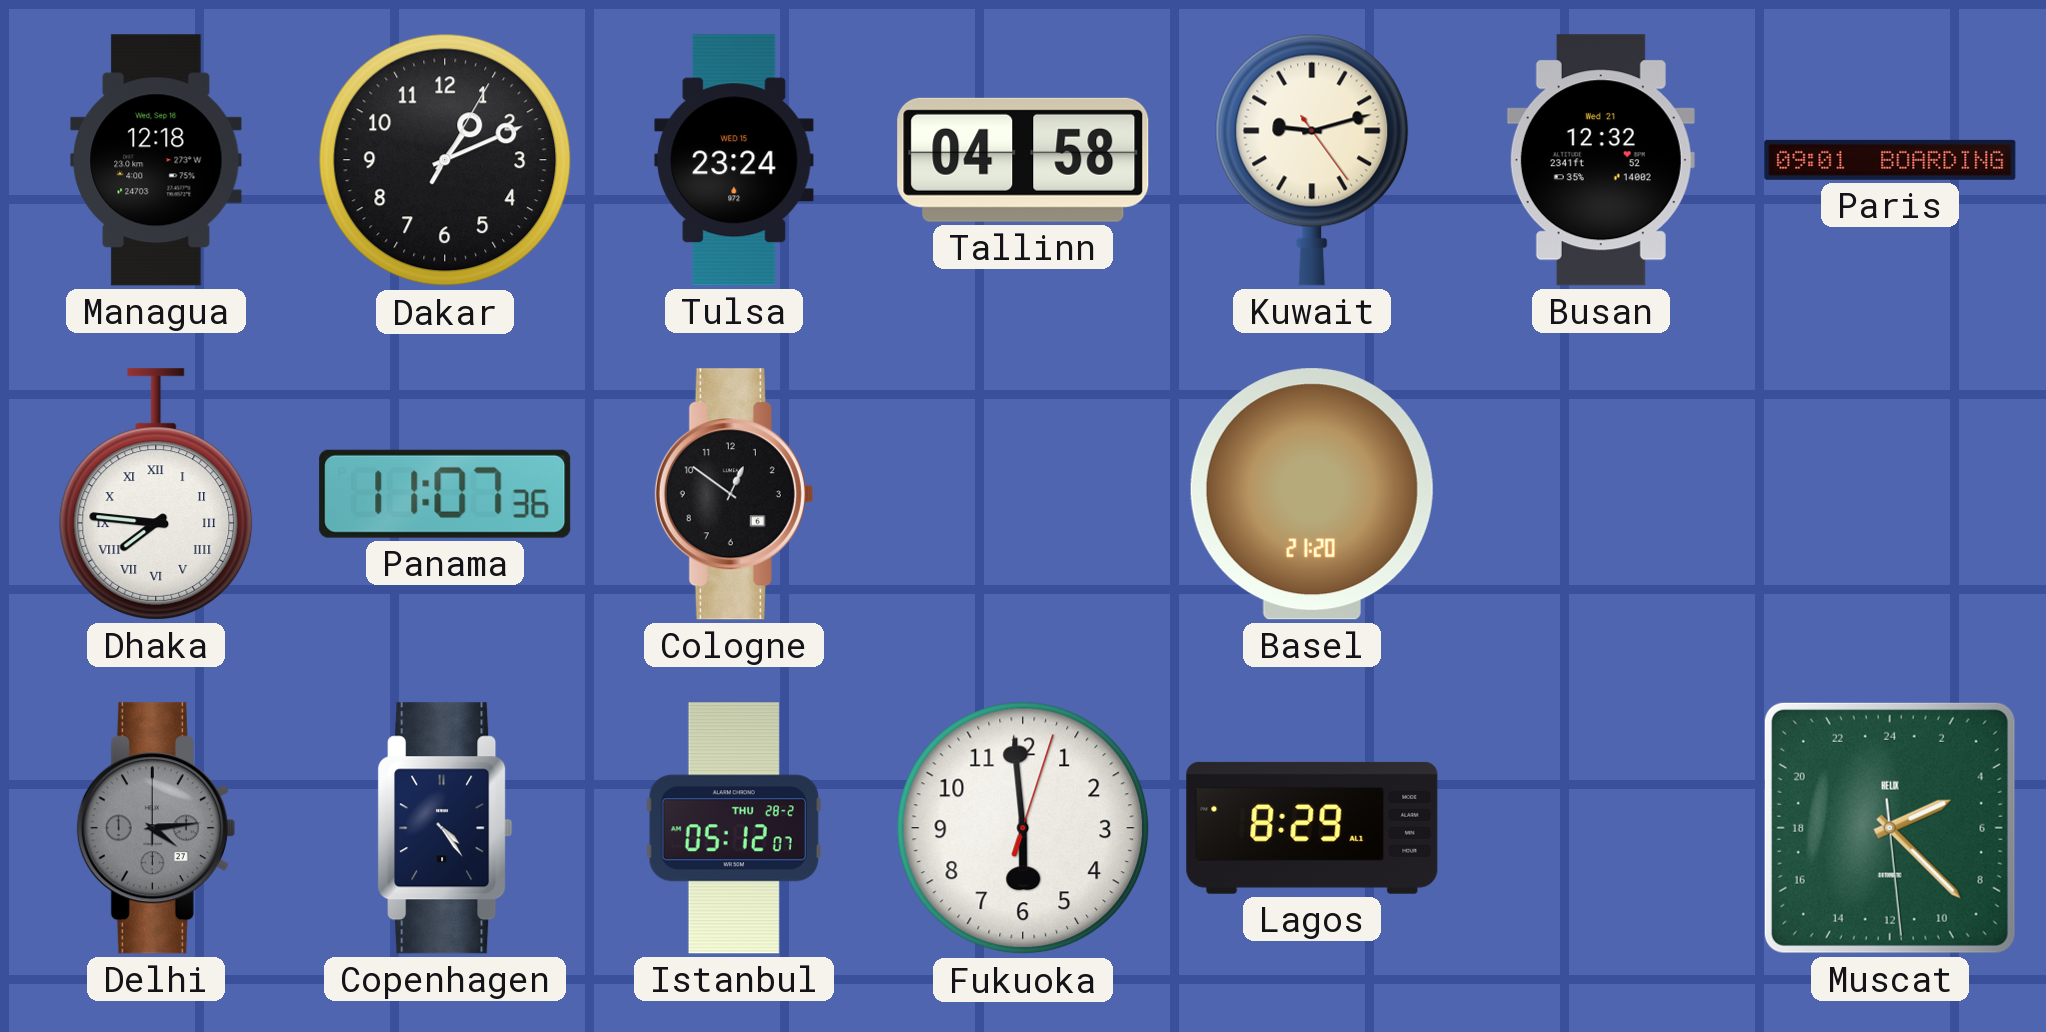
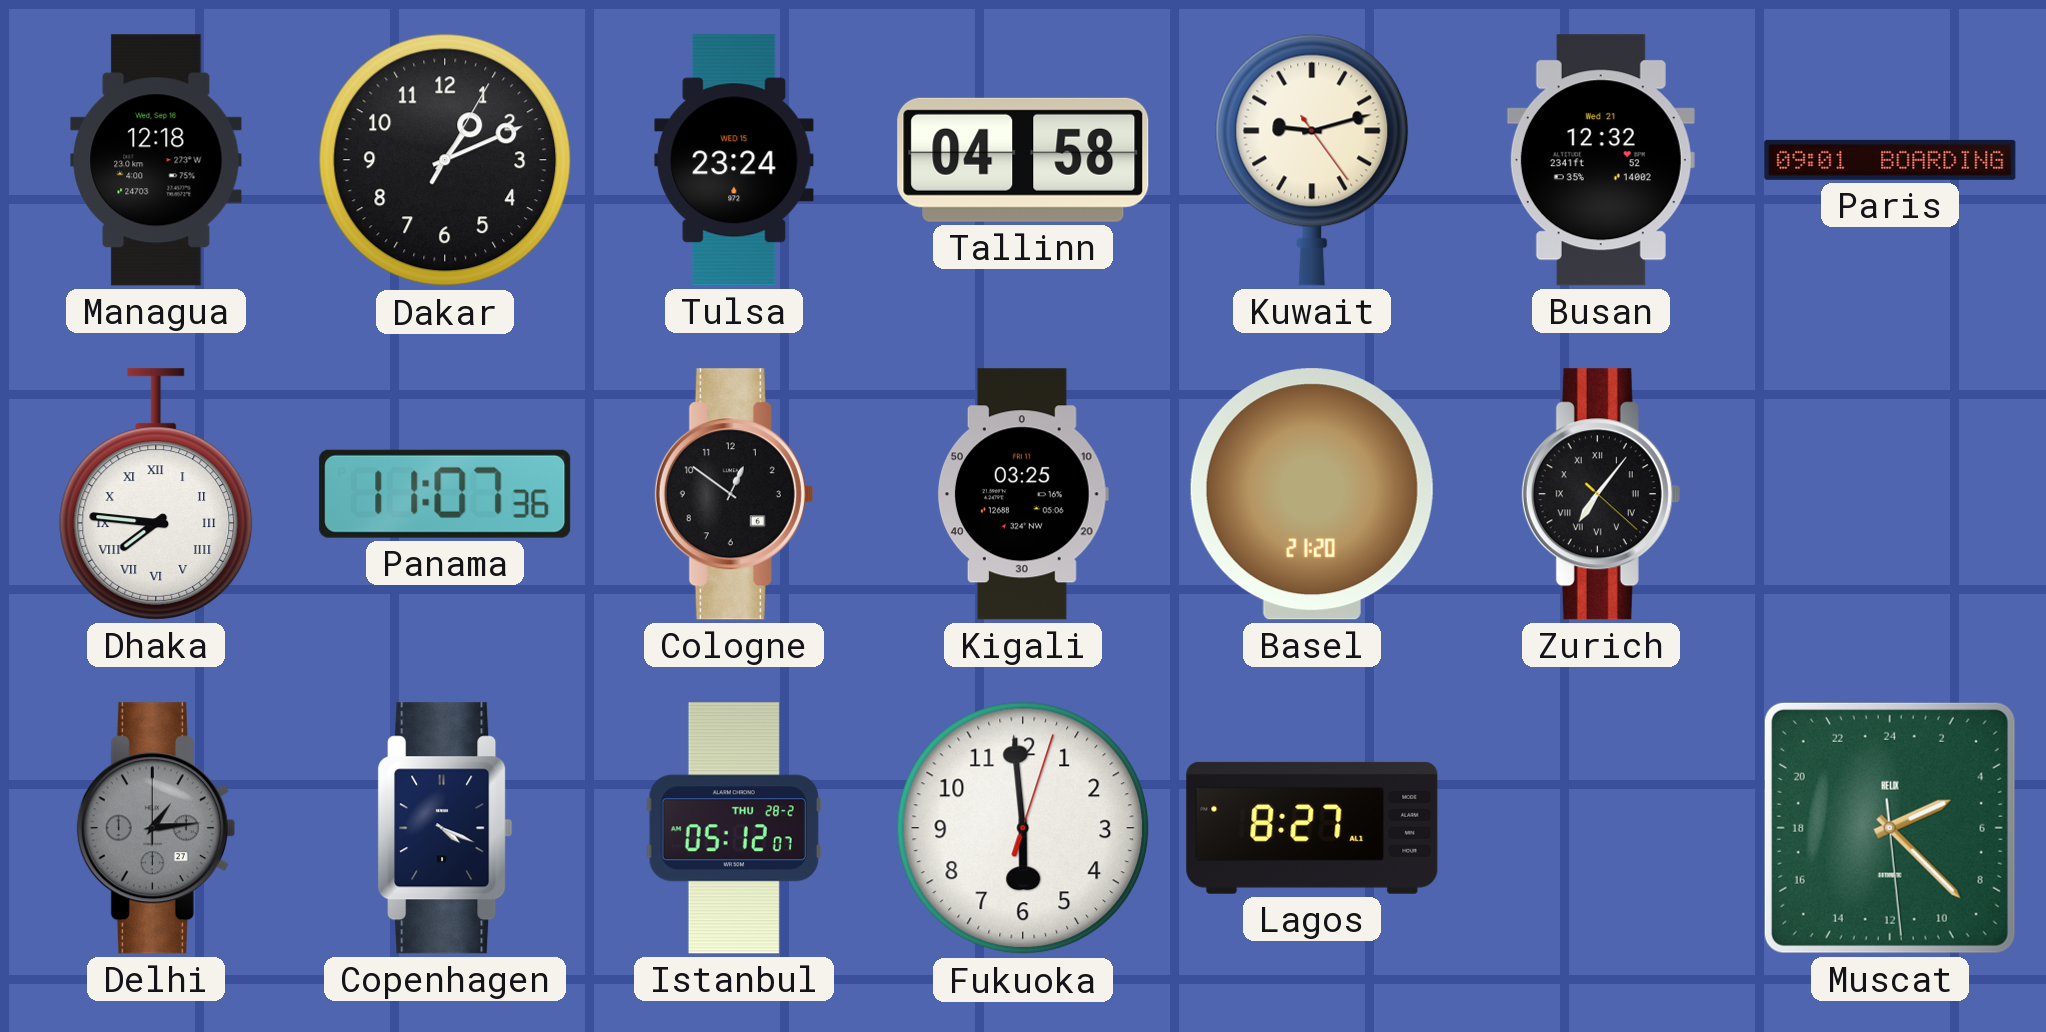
Kigali: none -> 03:25
Zurich: none -> 7:06
Delhi: 4:14 -> 1:14
Copenhagen: 4:24 -> 4:19
Lagos: 8:29 -> 8:27
